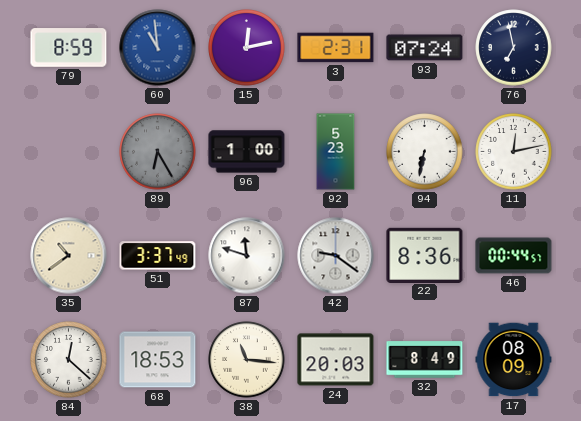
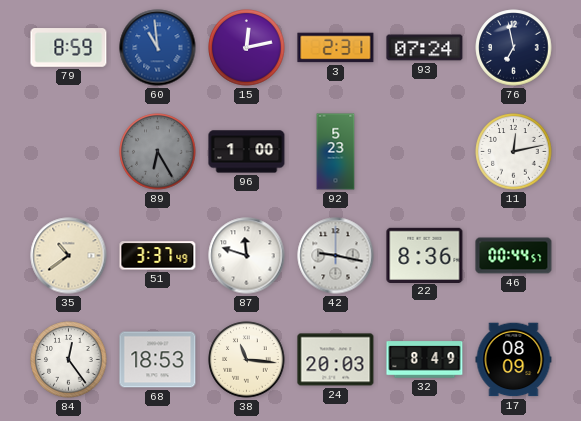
94: 6:32 -> none
42: 9:21 -> 9:17
84: 12:22 -> 12:24
